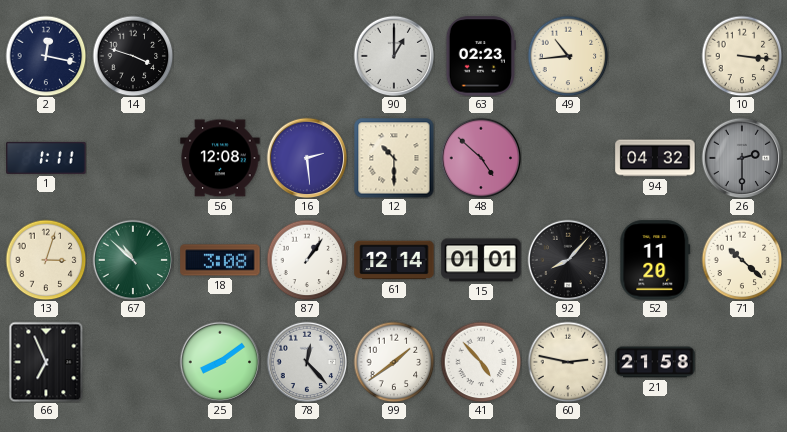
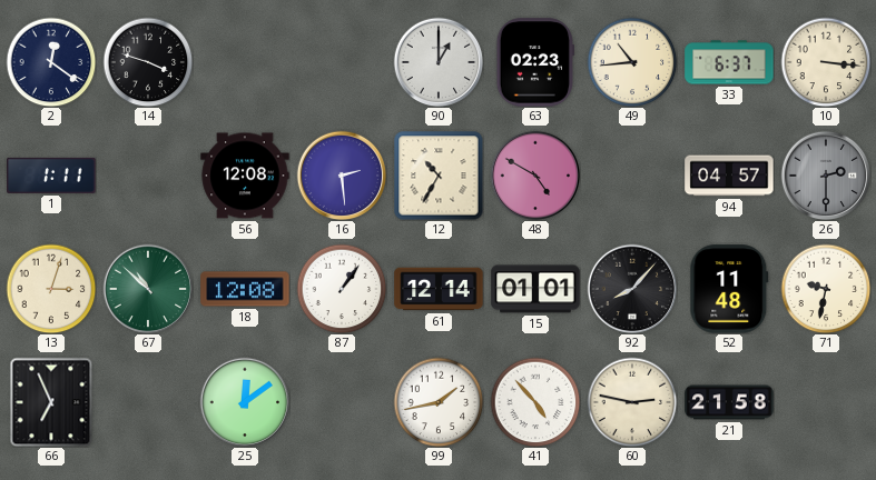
2: 12:17 -> 12:21
33: none -> 6:37
12: 10:30 -> 10:35
48: 4:52 -> 4:50
94: 04:32 -> 04:57
18: 3:08 -> 12:08
52: 11:20 -> 11:48
71: 10:22 -> 9:32
25: 8:09 -> 12:09
78: 12:23 -> none
99: 1:39 -> 1:43
